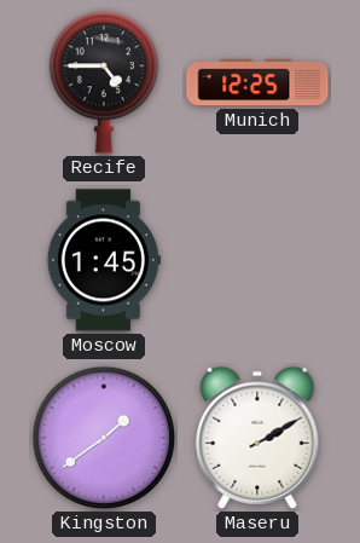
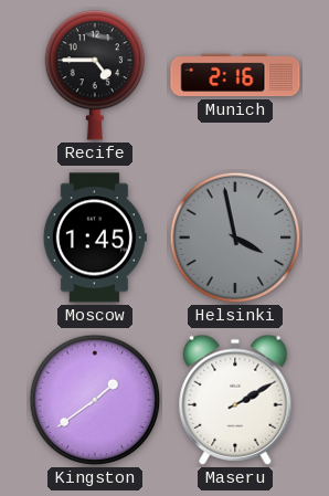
Munich: 12:25 -> 2:16
Helsinki: none -> 3:58
